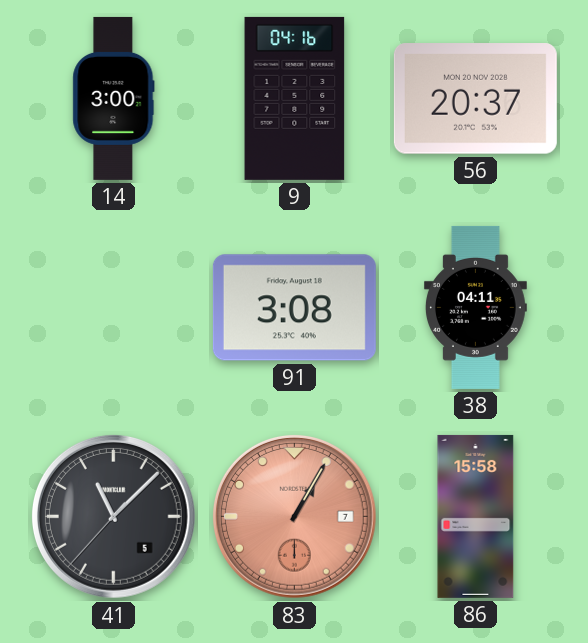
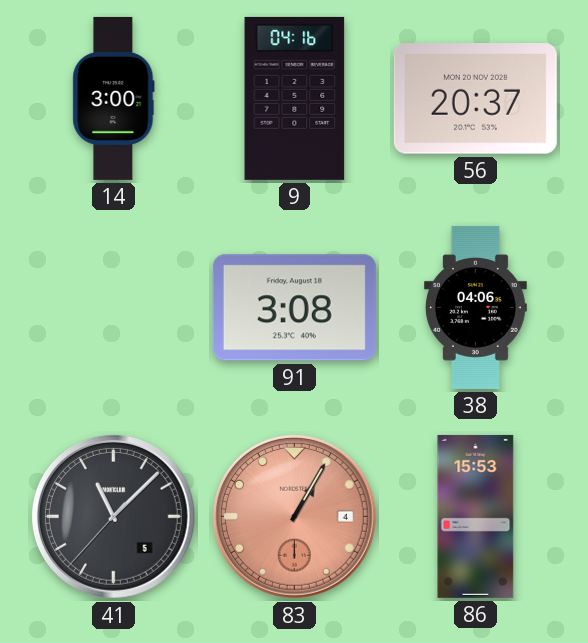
38: 04:11 -> 04:06
83 date: 7 -> 4
86: 15:58 -> 15:53
